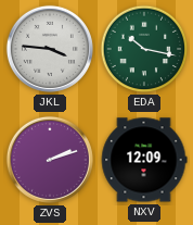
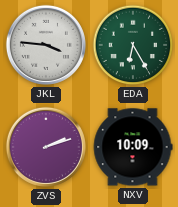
EDA: 10:17 -> 6:25
NXV: 12:09 -> 10:09
